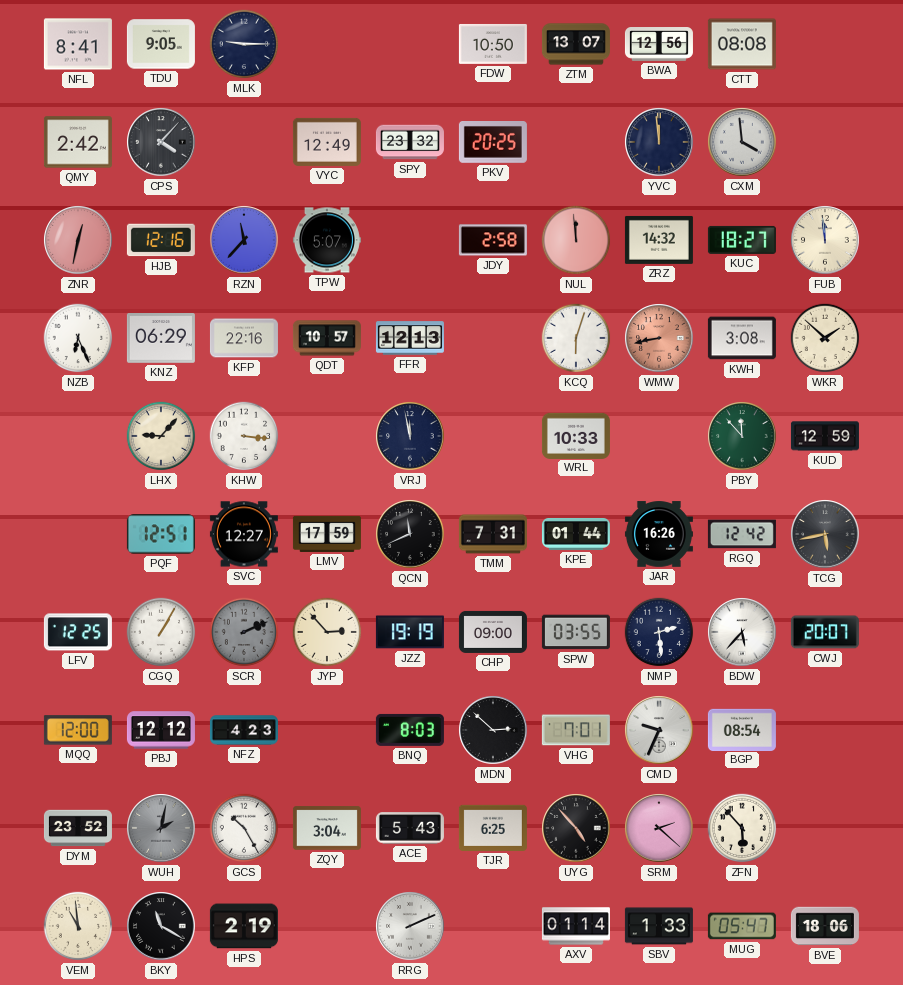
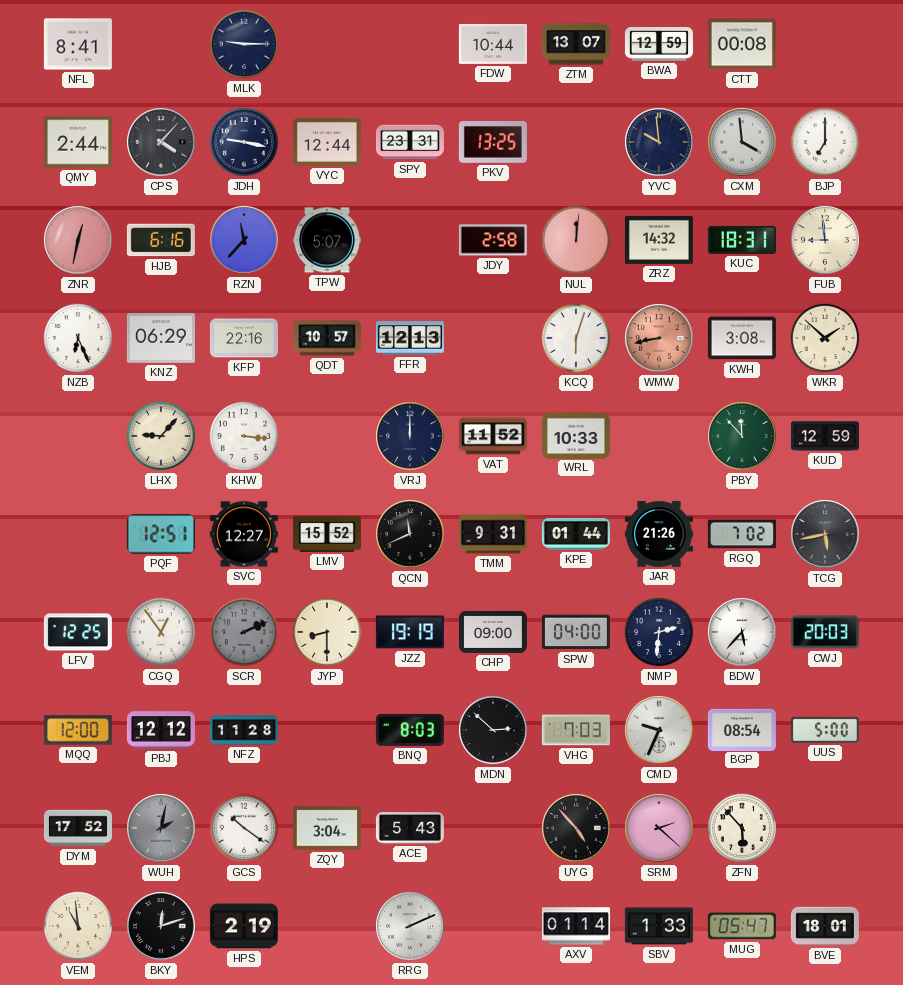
TDU: 9:05 -> none
FDW: 10:50 -> 10:44
BWA: 12:56 -> 12:59
CTT: 08:08 -> 00:08
QMY: 2:42 -> 2:44
JDH: none -> 9:17
VYC: 12:49 -> 12:44
SPY: 23:32 -> 23:31
PKV: 20:25 -> 13:25
YVC: 11:59 -> 9:59
BJP: none -> 7:00
HJB: 12:16 -> 6:16
NUL: 11:59 -> 12:01
KUC: 18:27 -> 18:31
FUB: 11:59 -> 8:59
VRJ: 11:58 -> 12:00
VAT: none -> 11:52
LMV: 17:59 -> 15:52
TMM: 7:31 -> 9:31
JAR: 16:26 -> 21:26
RGQ: 12:42 -> 7:02
CGQ: 1:05 -> 12:54
JYP: 2:53 -> 8:30
SPW: 03:55 -> 04:00
NMP: 2:29 -> 2:31
CWJ: 20:07 -> 20:03
NFZ: 4:23 -> 11:28
VHG: 7:01 -> 7:03
UUS: none -> 5:00
DYM: 23:52 -> 17:52
GCS: 10:25 -> 10:21
TJR: 6:25 -> none
BKY: 11:20 -> 12:12
BVE: 18:06 -> 18:01
